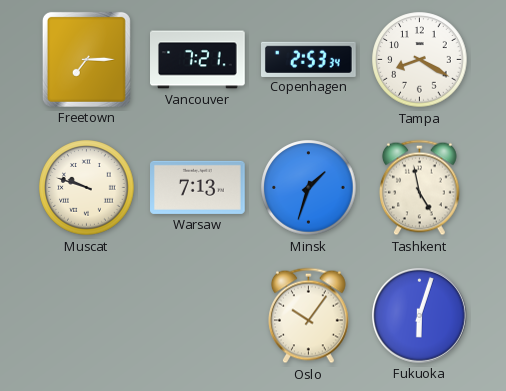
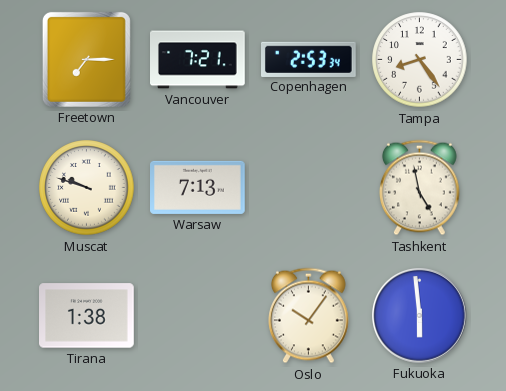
Tampa: 8:20 -> 8:24
Minsk: 1:33 -> none
Tirana: none -> 1:38
Fukuoka: 6:03 -> 5:59
